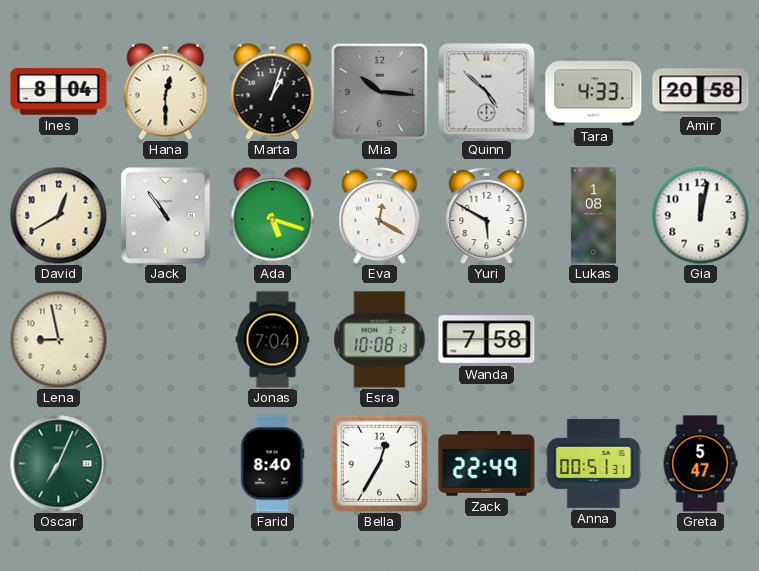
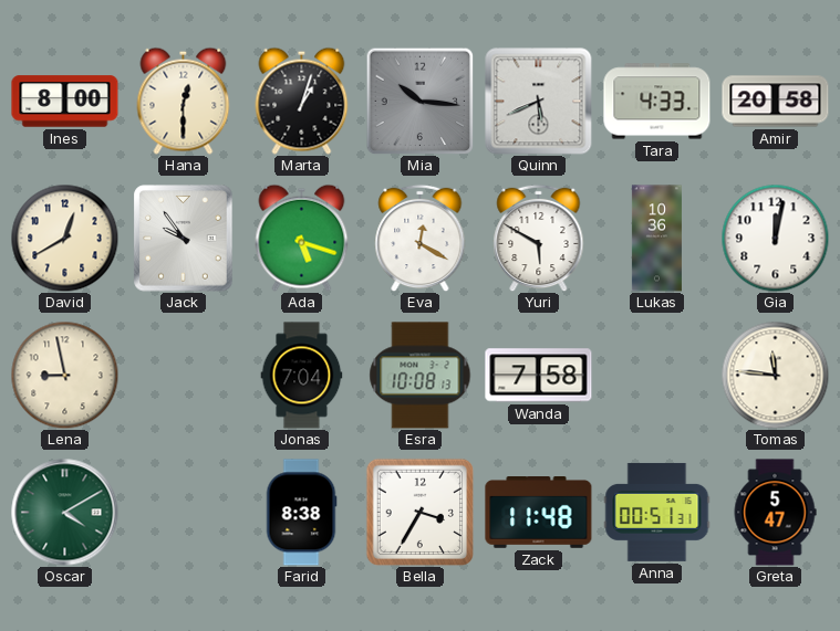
Ines: 8:04 -> 8:00
Quinn: 4:52 -> 5:41
Jack: 10:54 -> 9:54
Lukas: 1:08 -> 10:36
Tomas: none -> 11:46
Oscar: 7:04 -> 4:10
Farid: 8:40 -> 8:38
Bella: 12:35 -> 3:35
Zack: 22:49 -> 11:48
